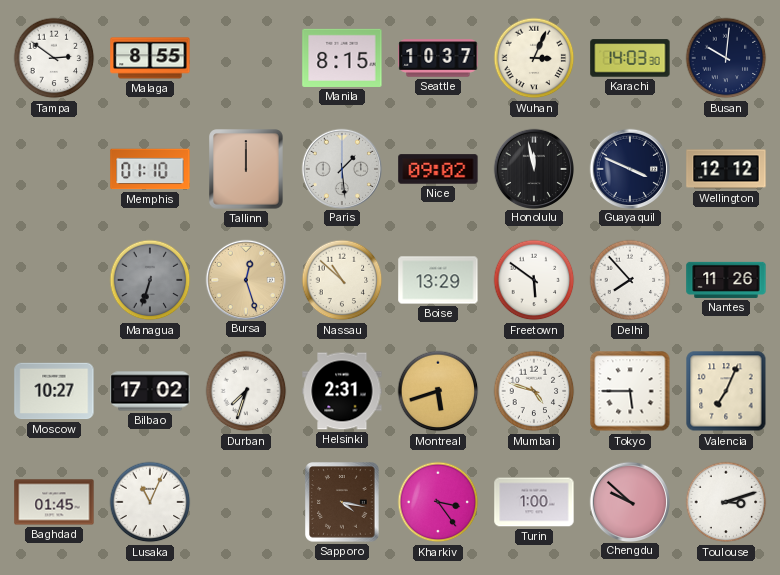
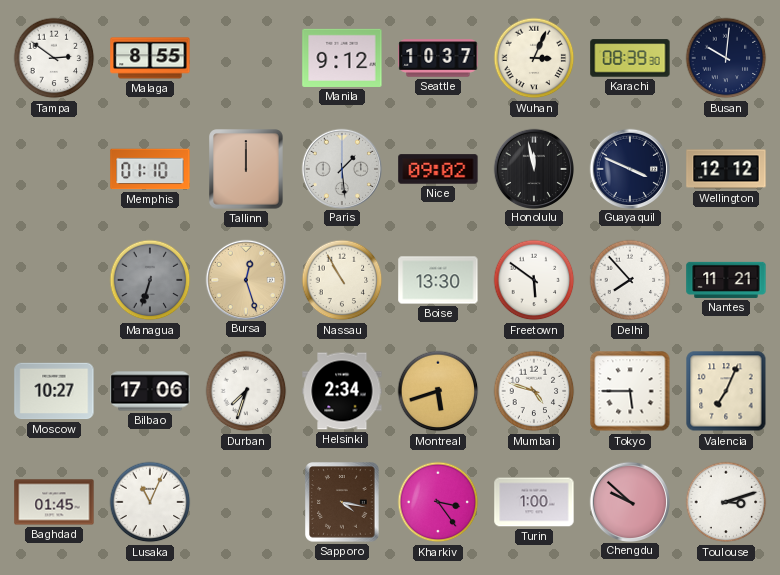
Manila: 8:15 -> 9:12
Karachi: 14:03 -> 08:39
Nassau: 10:52 -> 10:55
Boise: 13:29 -> 13:30
Nantes: 11:26 -> 11:21
Bilbao: 17:02 -> 17:06
Helsinki: 2:31 -> 2:34
